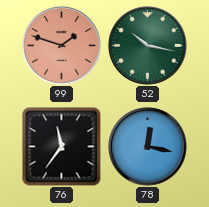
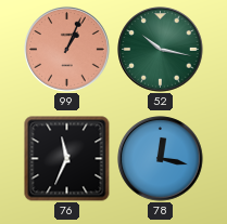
99: 1:48 -> 1:04
76: 11:36 -> 11:34
